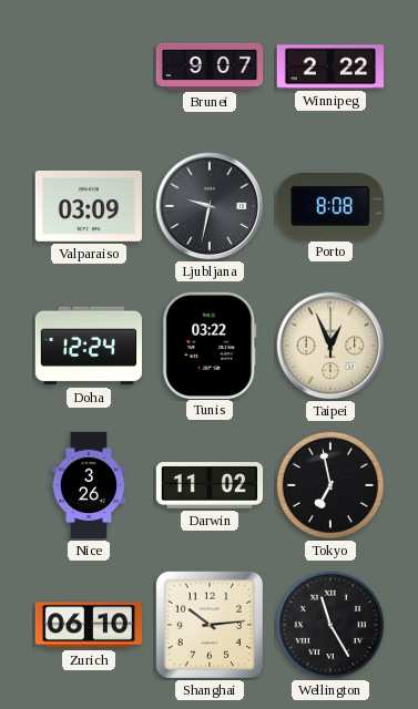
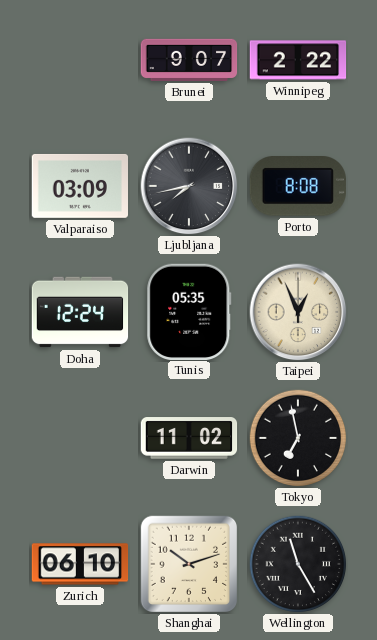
Ljubljana: 9:32 -> 7:43
Tunis: 03:22 -> 05:35
Nice: 3:26 -> none
Shanghai: 10:14 -> 10:12
